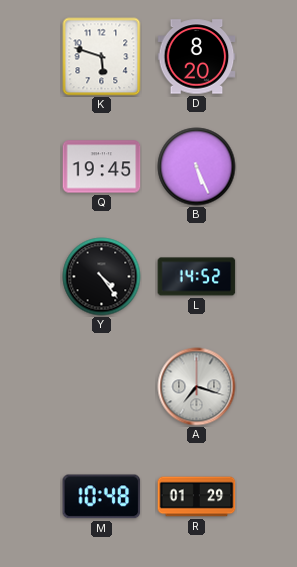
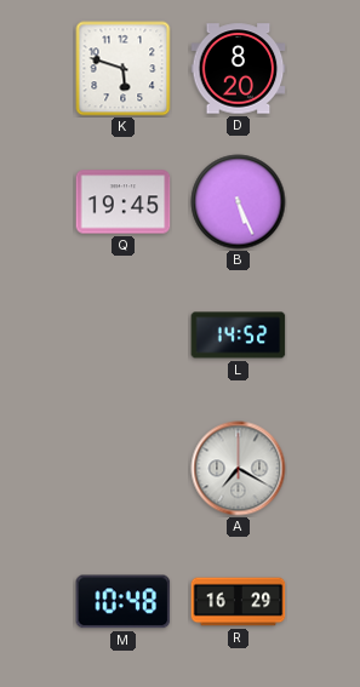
Y: 4:24 -> none
A: 7:18 -> 7:20
R: 01:29 -> 16:29
